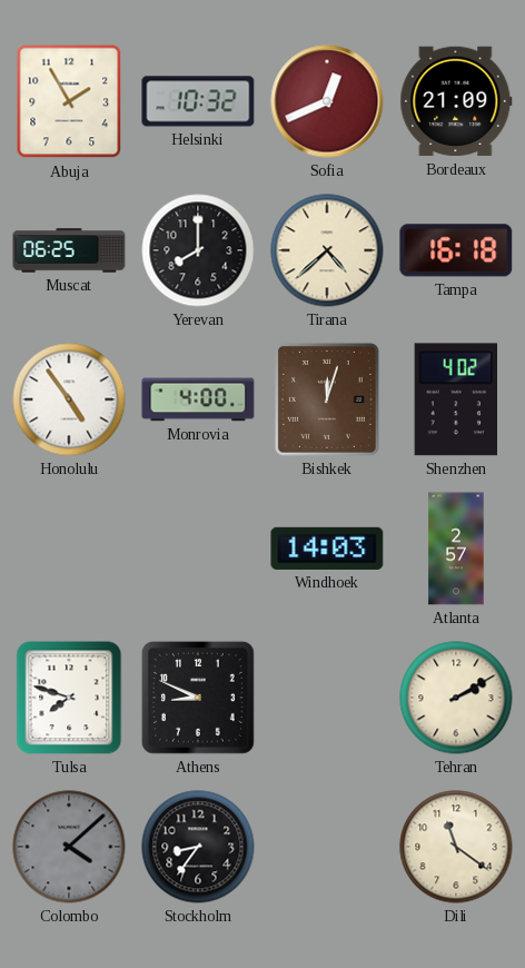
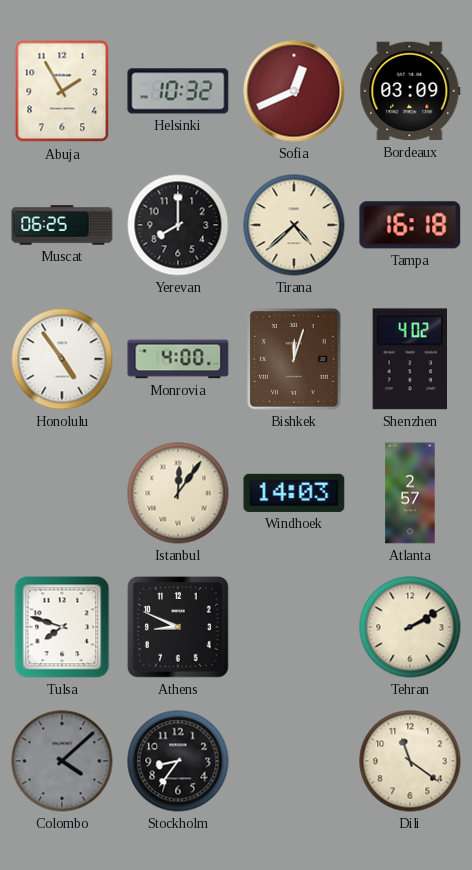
Bordeaux: 21:09 -> 03:09
Istanbul: none -> 12:06
